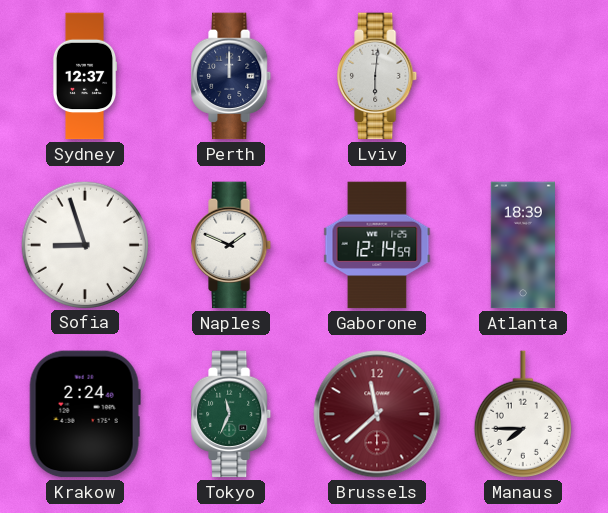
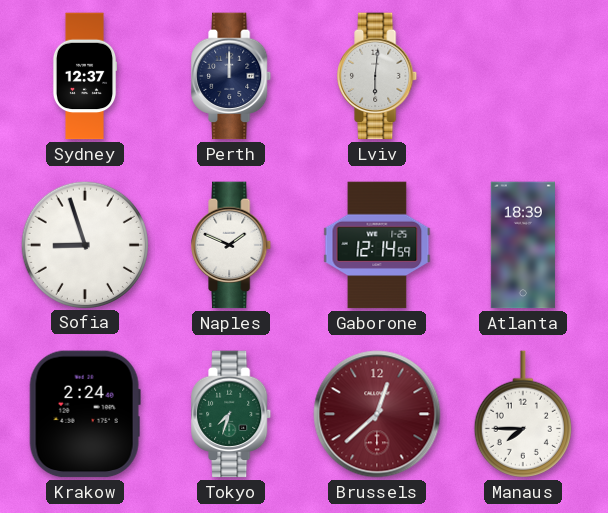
Tokyo: 11:34 -> 7:33
Brussels: 11:38 -> 12:38
